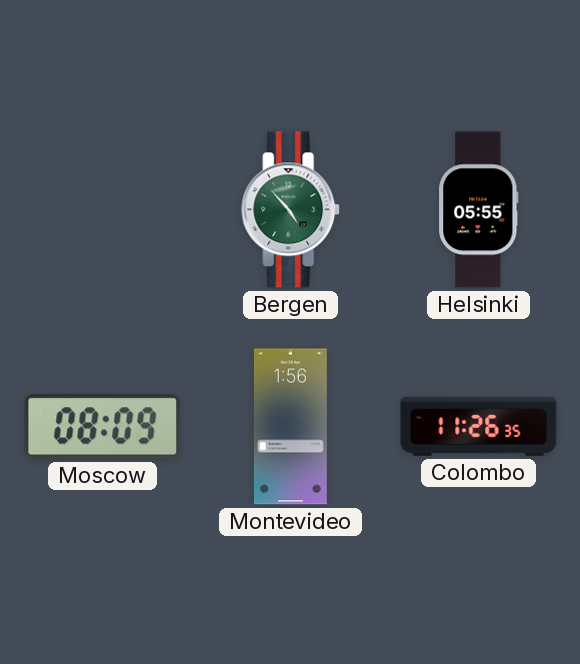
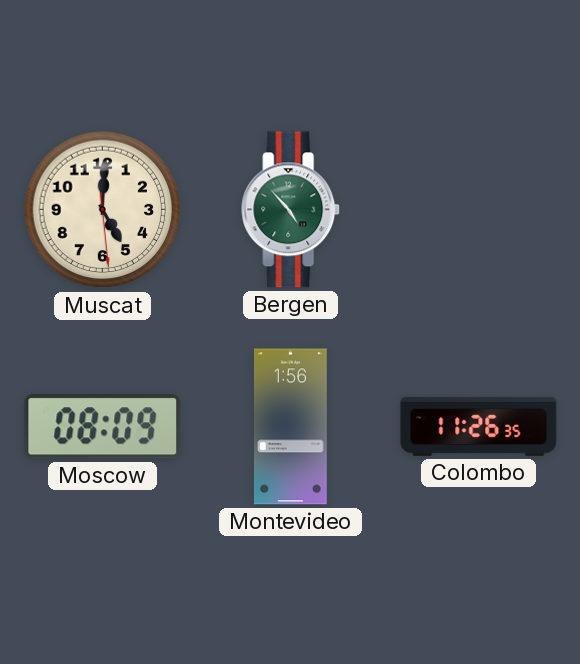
Muscat: none -> 5:00
Helsinki: 05:55 -> none
